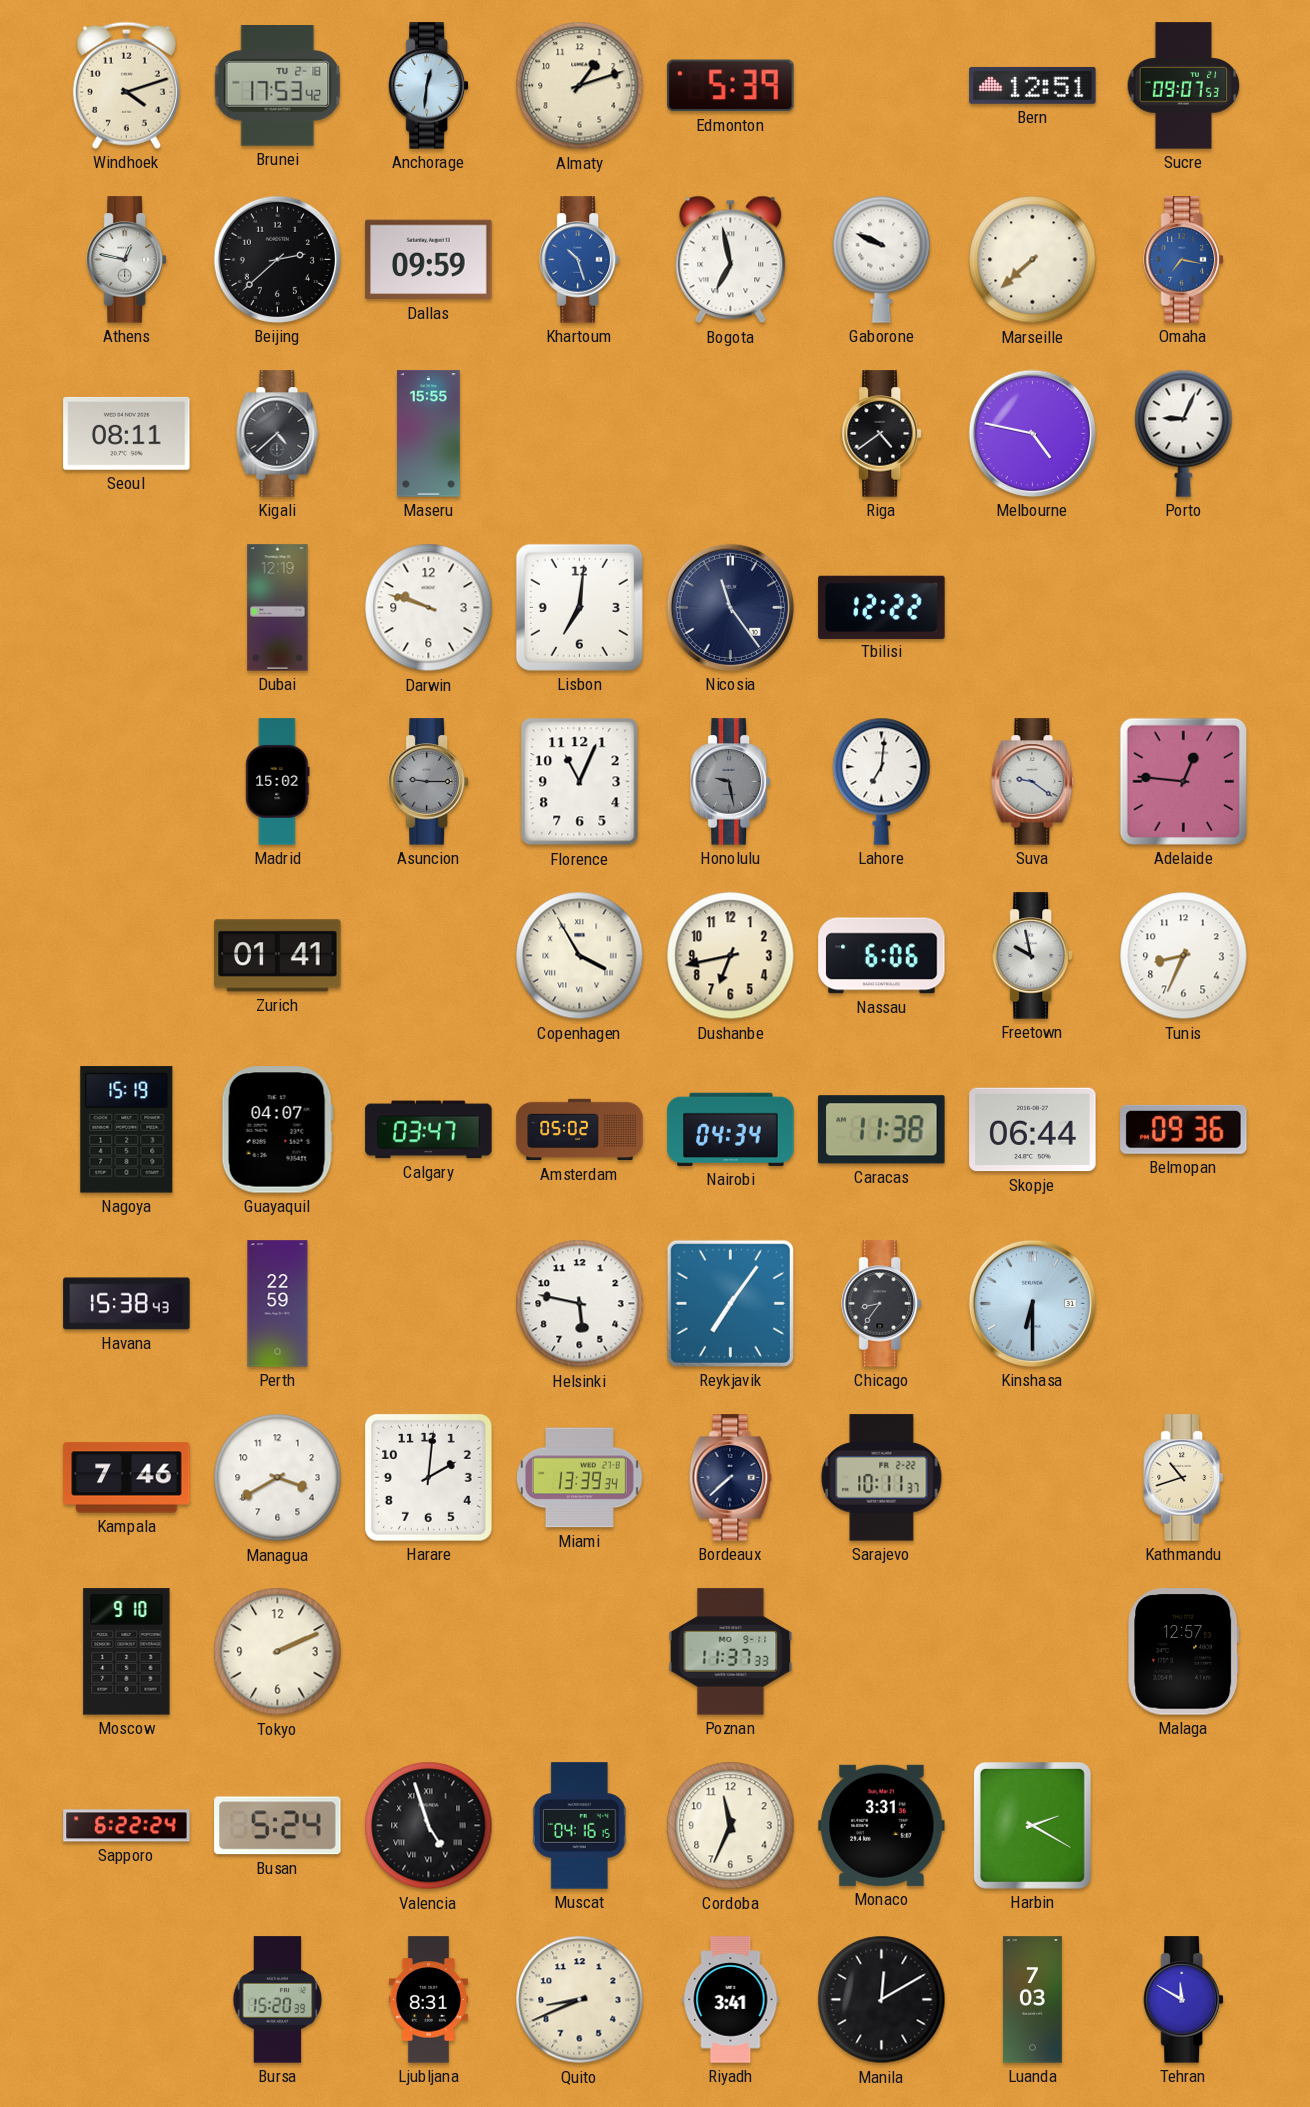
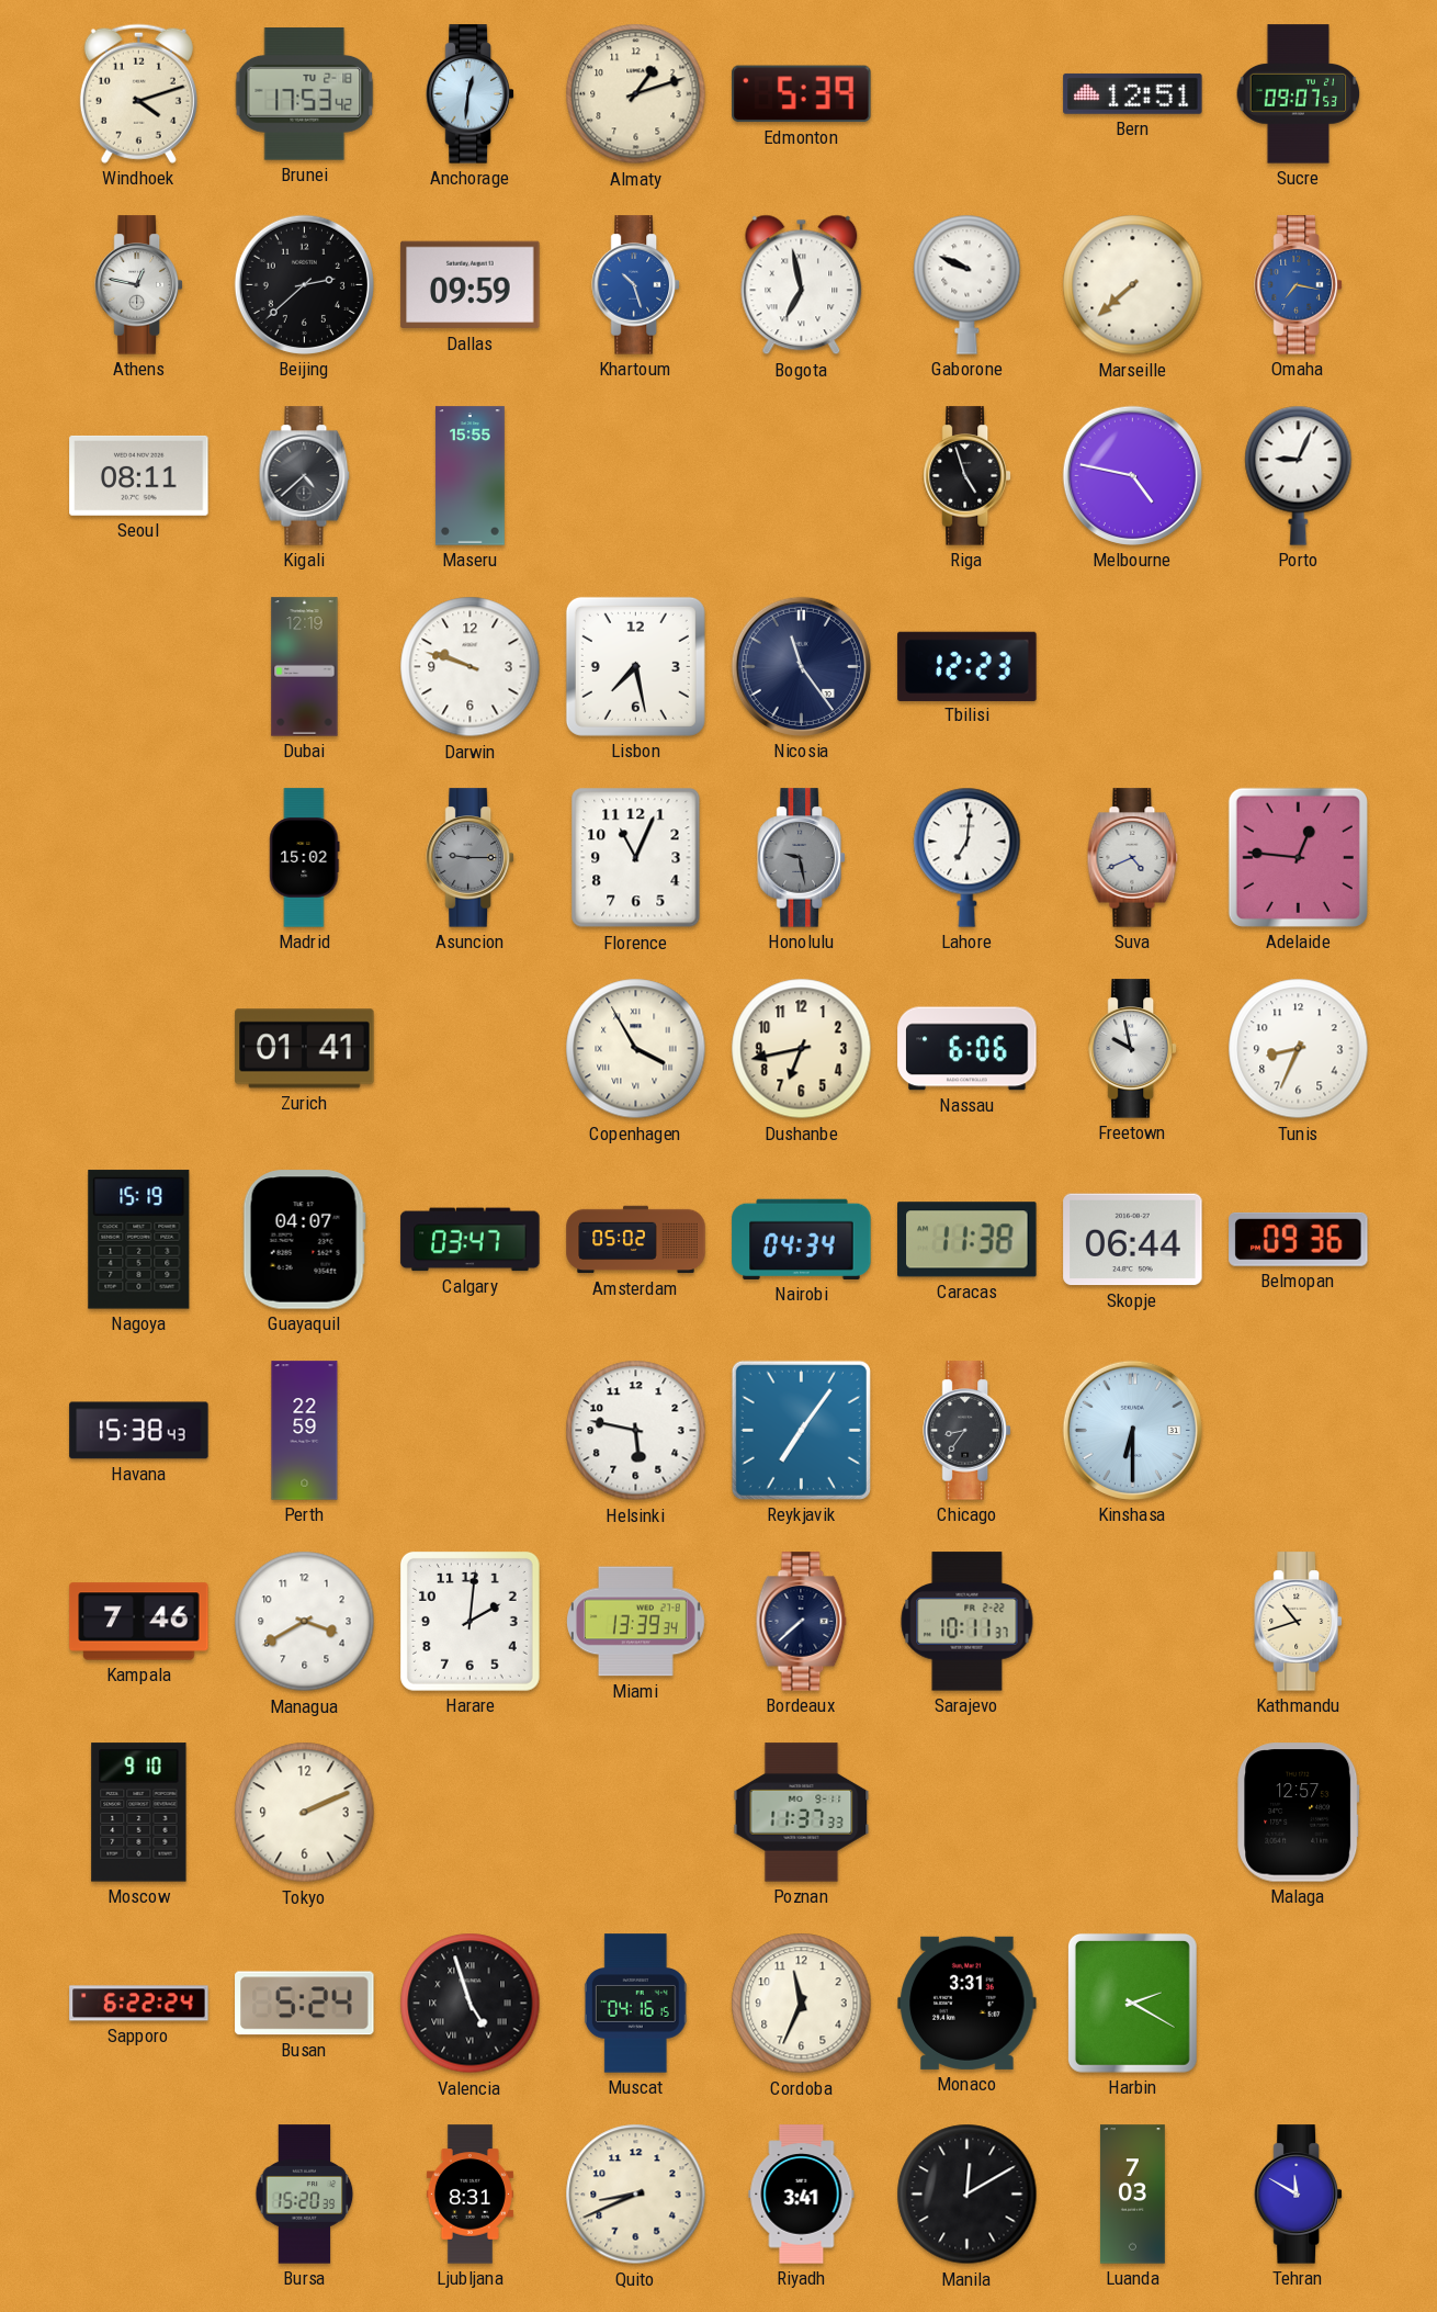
Riga: 4:39 -> 4:57
Lisbon: 7:01 -> 7:28
Tbilisi: 12:22 -> 12:23
Suva: 9:21 -> 4:41
